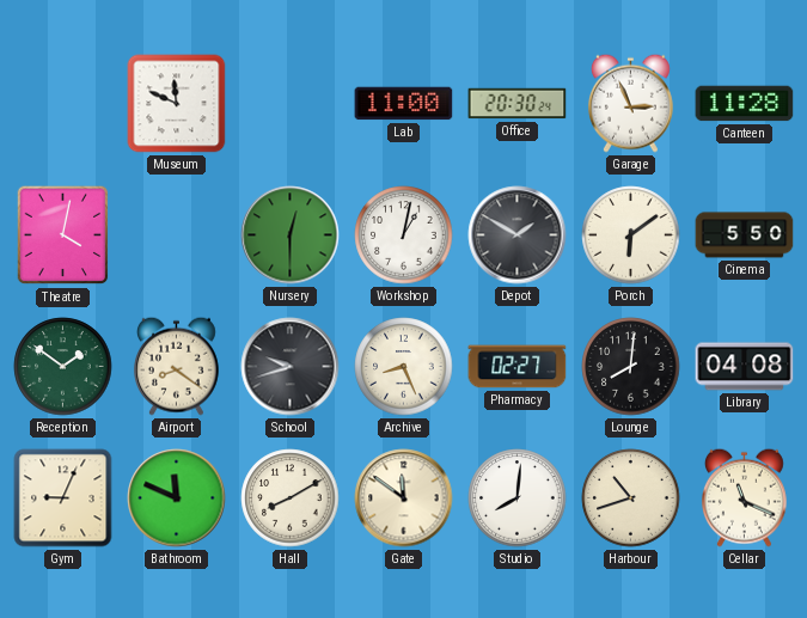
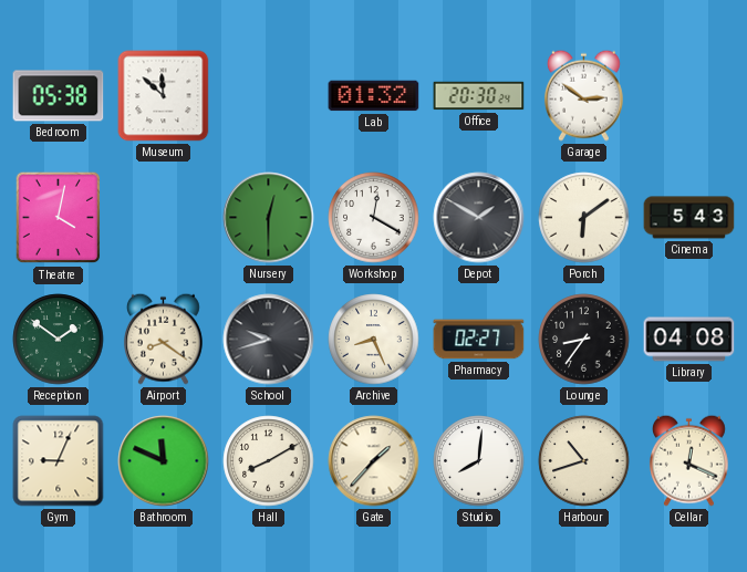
Bedroom: none -> 05:38
Museum: 11:49 -> 11:52
Lab: 11:00 -> 01:32
Garage: 2:56 -> 2:51
Canteen: 11:28 -> none
Workshop: 1:02 -> 12:20
Cinema: 5:50 -> 5:43
Lounge: 8:01 -> 8:36
Gate: 11:51 -> 1:37
Cellar: 11:19 -> 12:19
